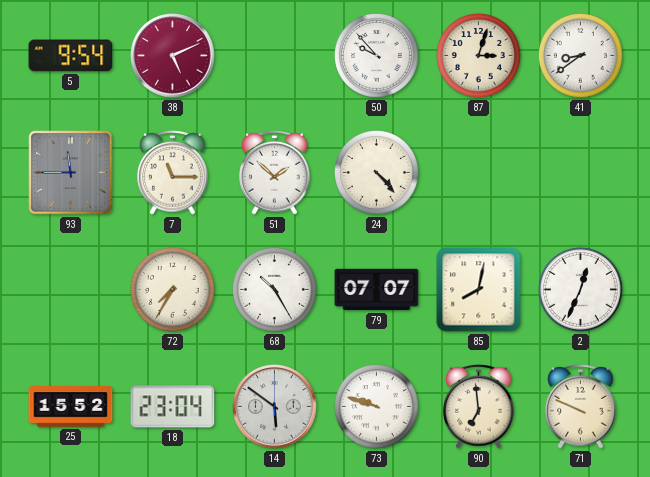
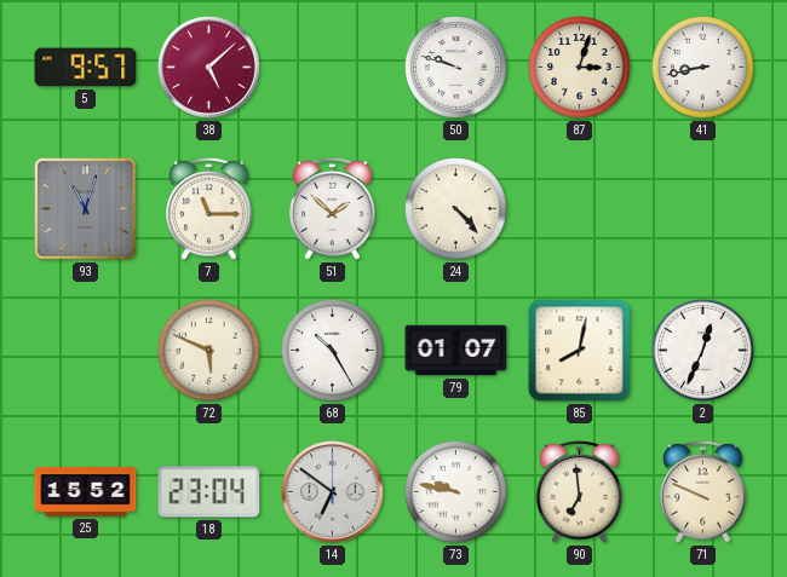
5: 9:54 -> 9:57
38: 5:11 -> 5:08
50: 9:53 -> 9:48
41: 8:39 -> 8:43
93: 11:45 -> 11:03
72: 7:35 -> 5:49
79: 07:07 -> 01:07
14: 5:51 -> 6:51
73: 9:48 -> 9:47
